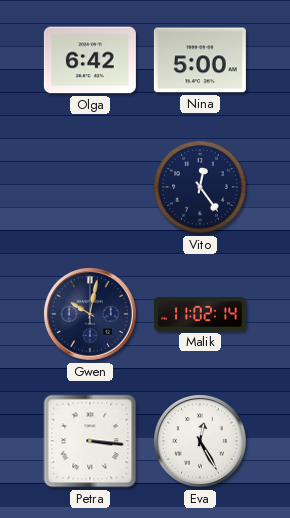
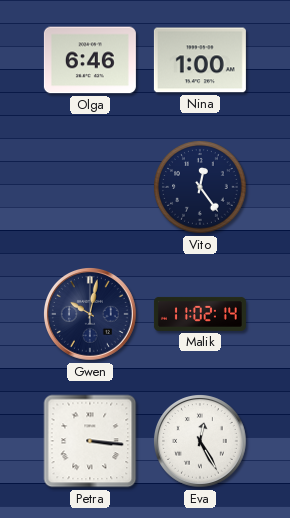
Olga: 6:42 -> 6:46
Nina: 5:00 -> 1:00
